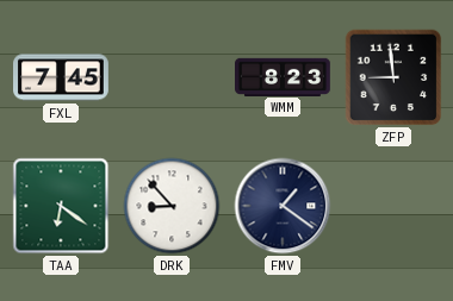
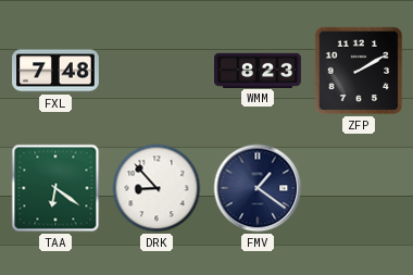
FXL: 7:45 -> 7:48
ZFP: 8:59 -> 2:10
